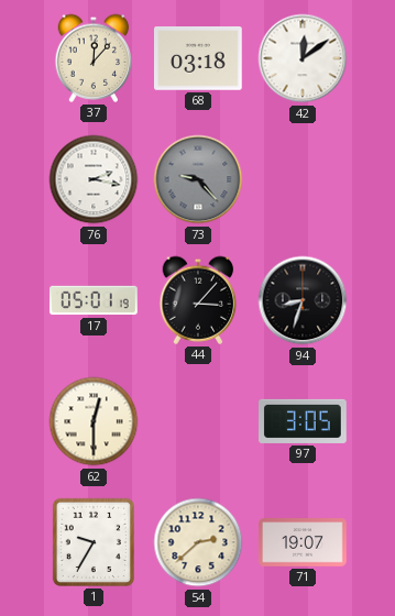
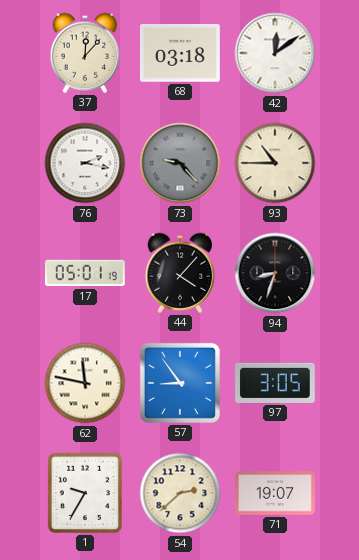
93: none -> 10:45
44: 3:07 -> 4:07
62: 12:30 -> 11:47
57: none -> 8:54
